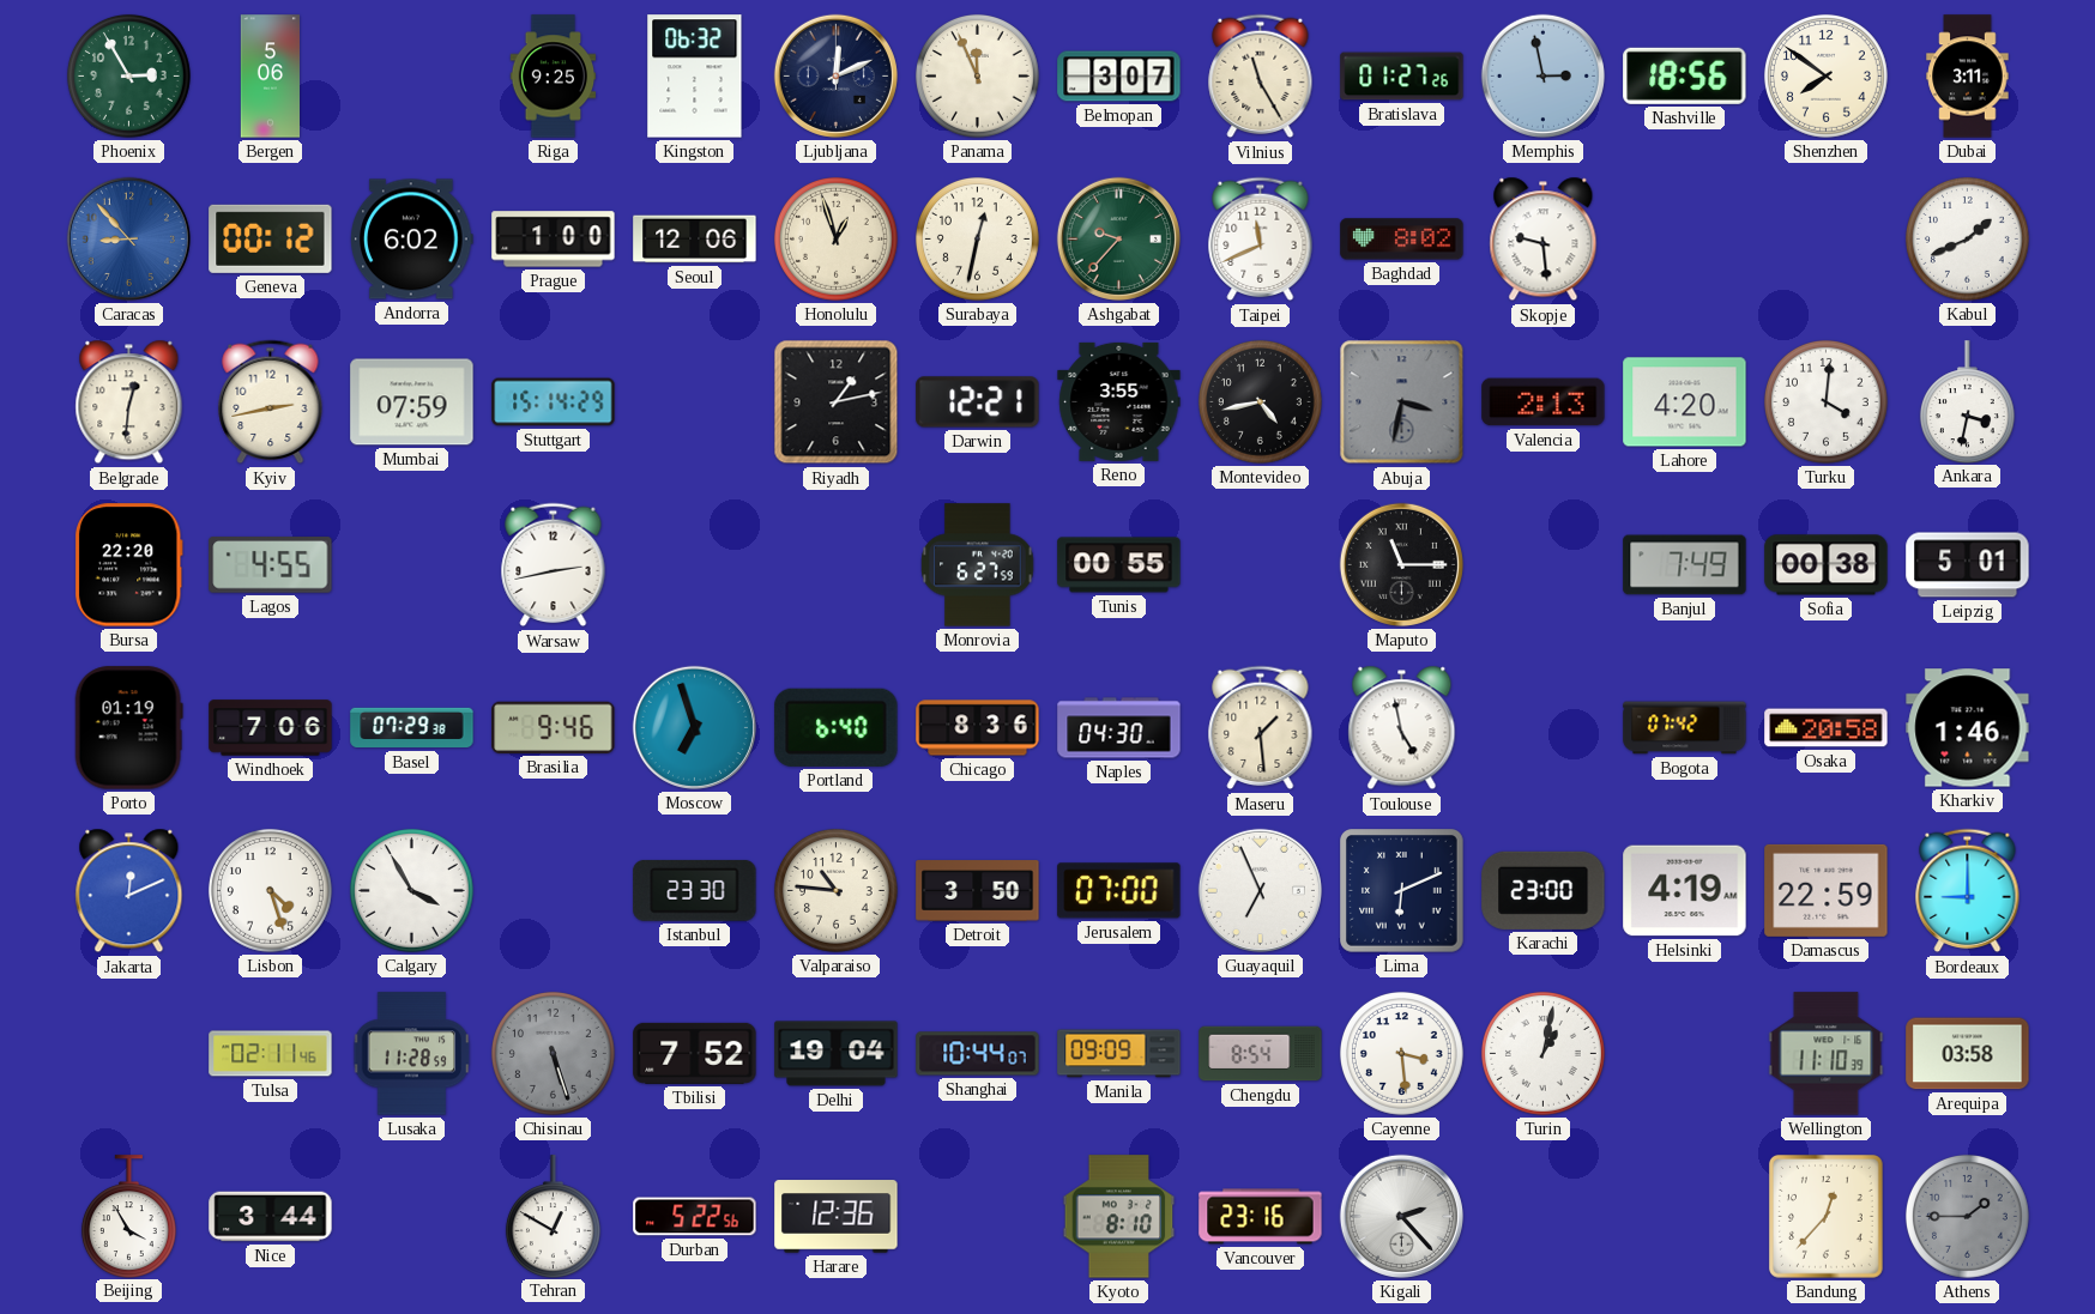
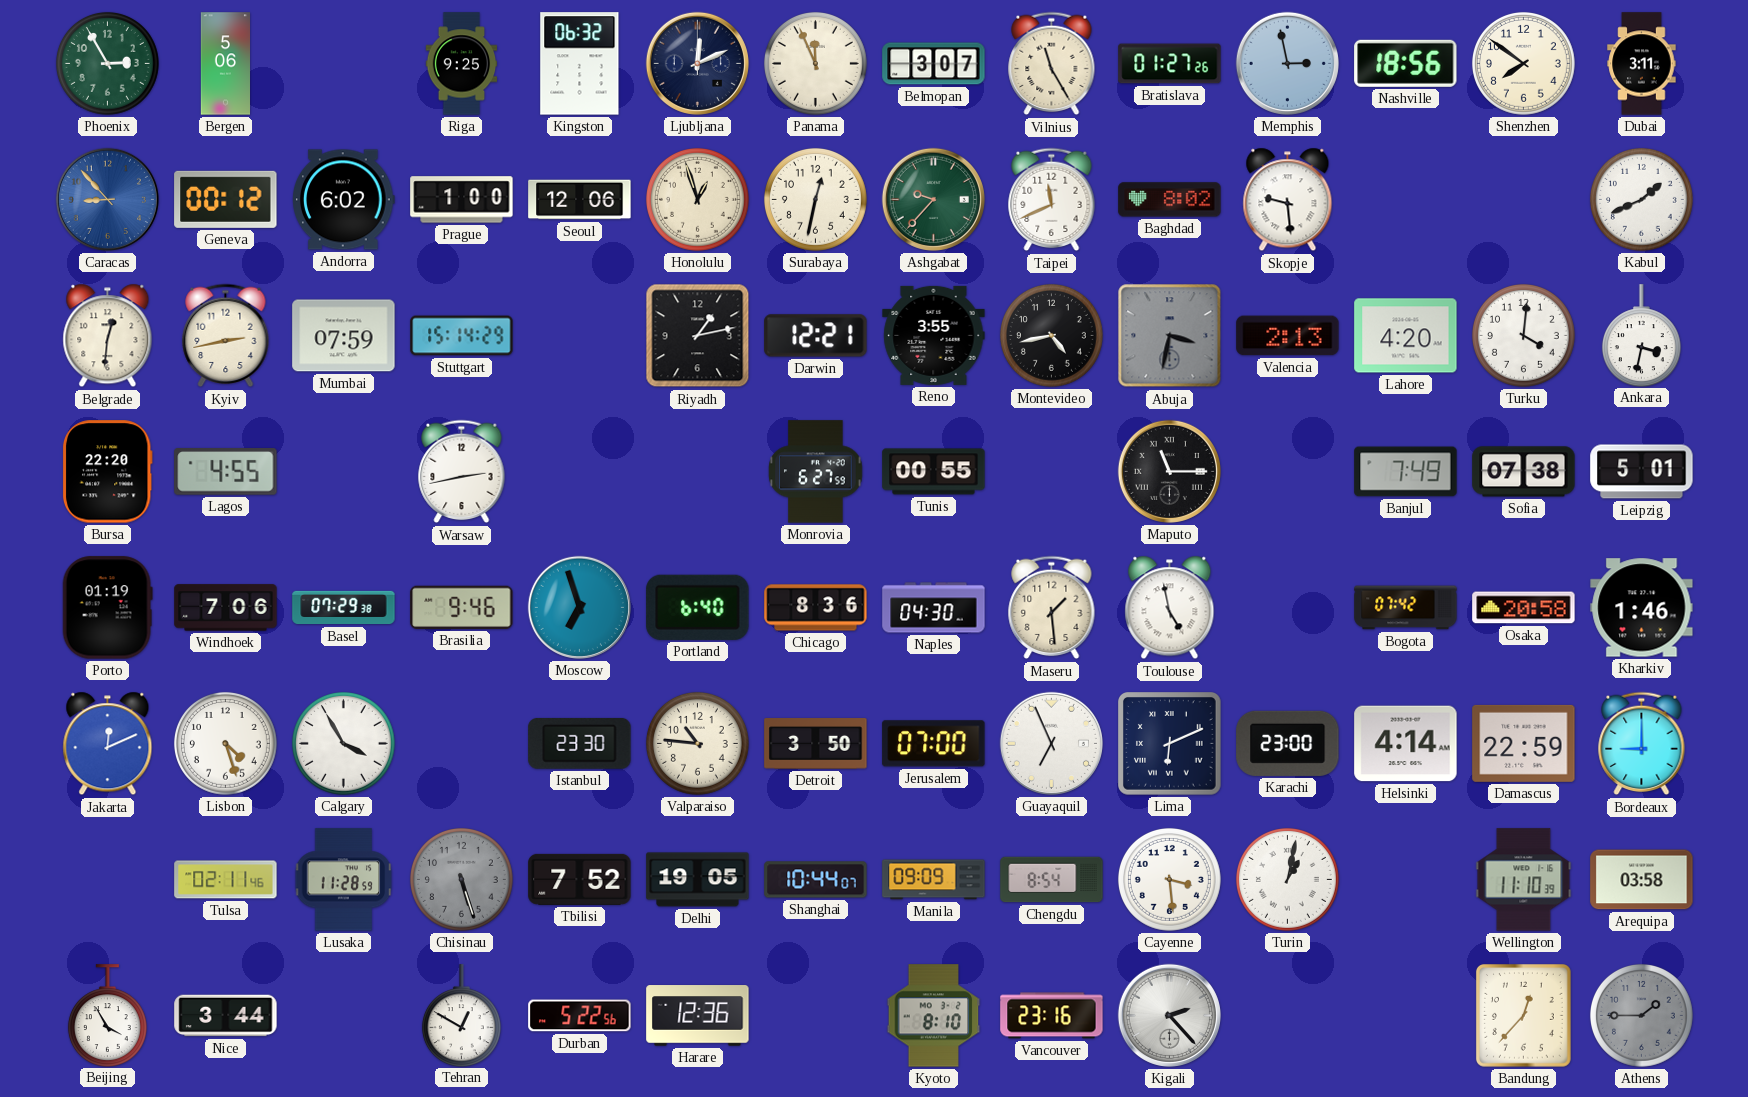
Sofia: 00:38 -> 07:38
Helsinki: 4:19 -> 4:14
Delhi: 19:04 -> 19:05
